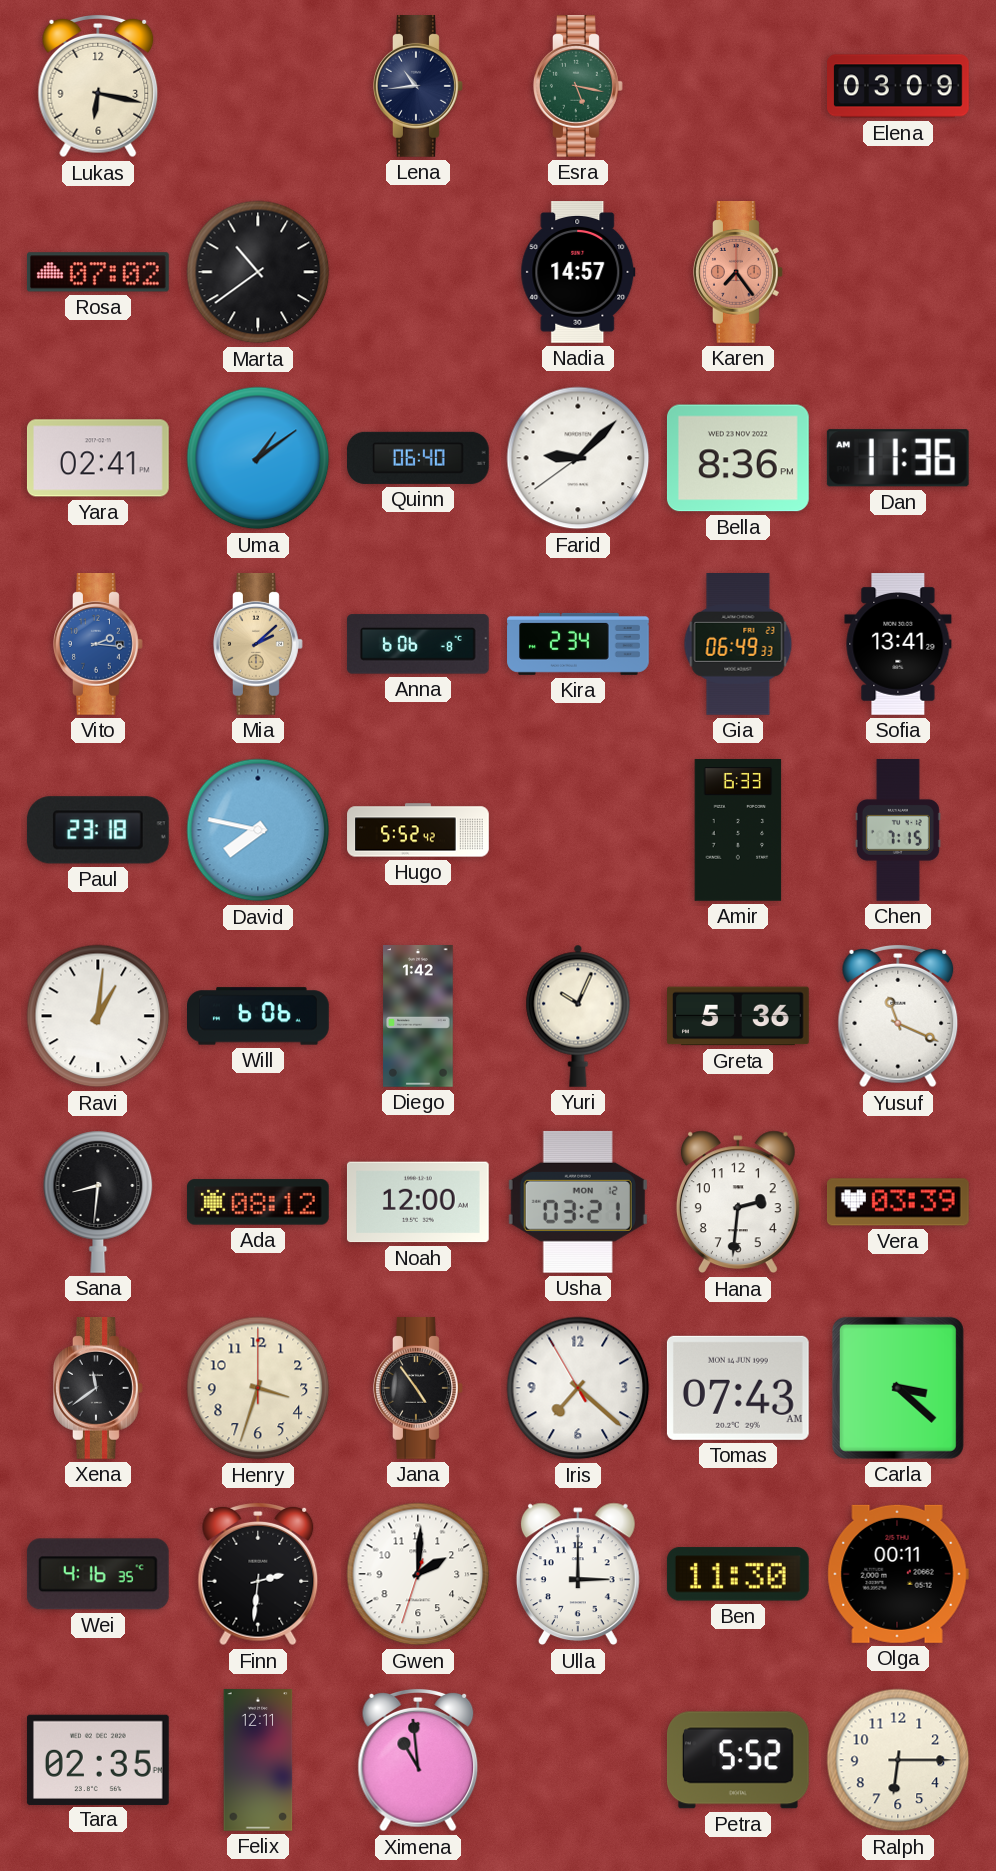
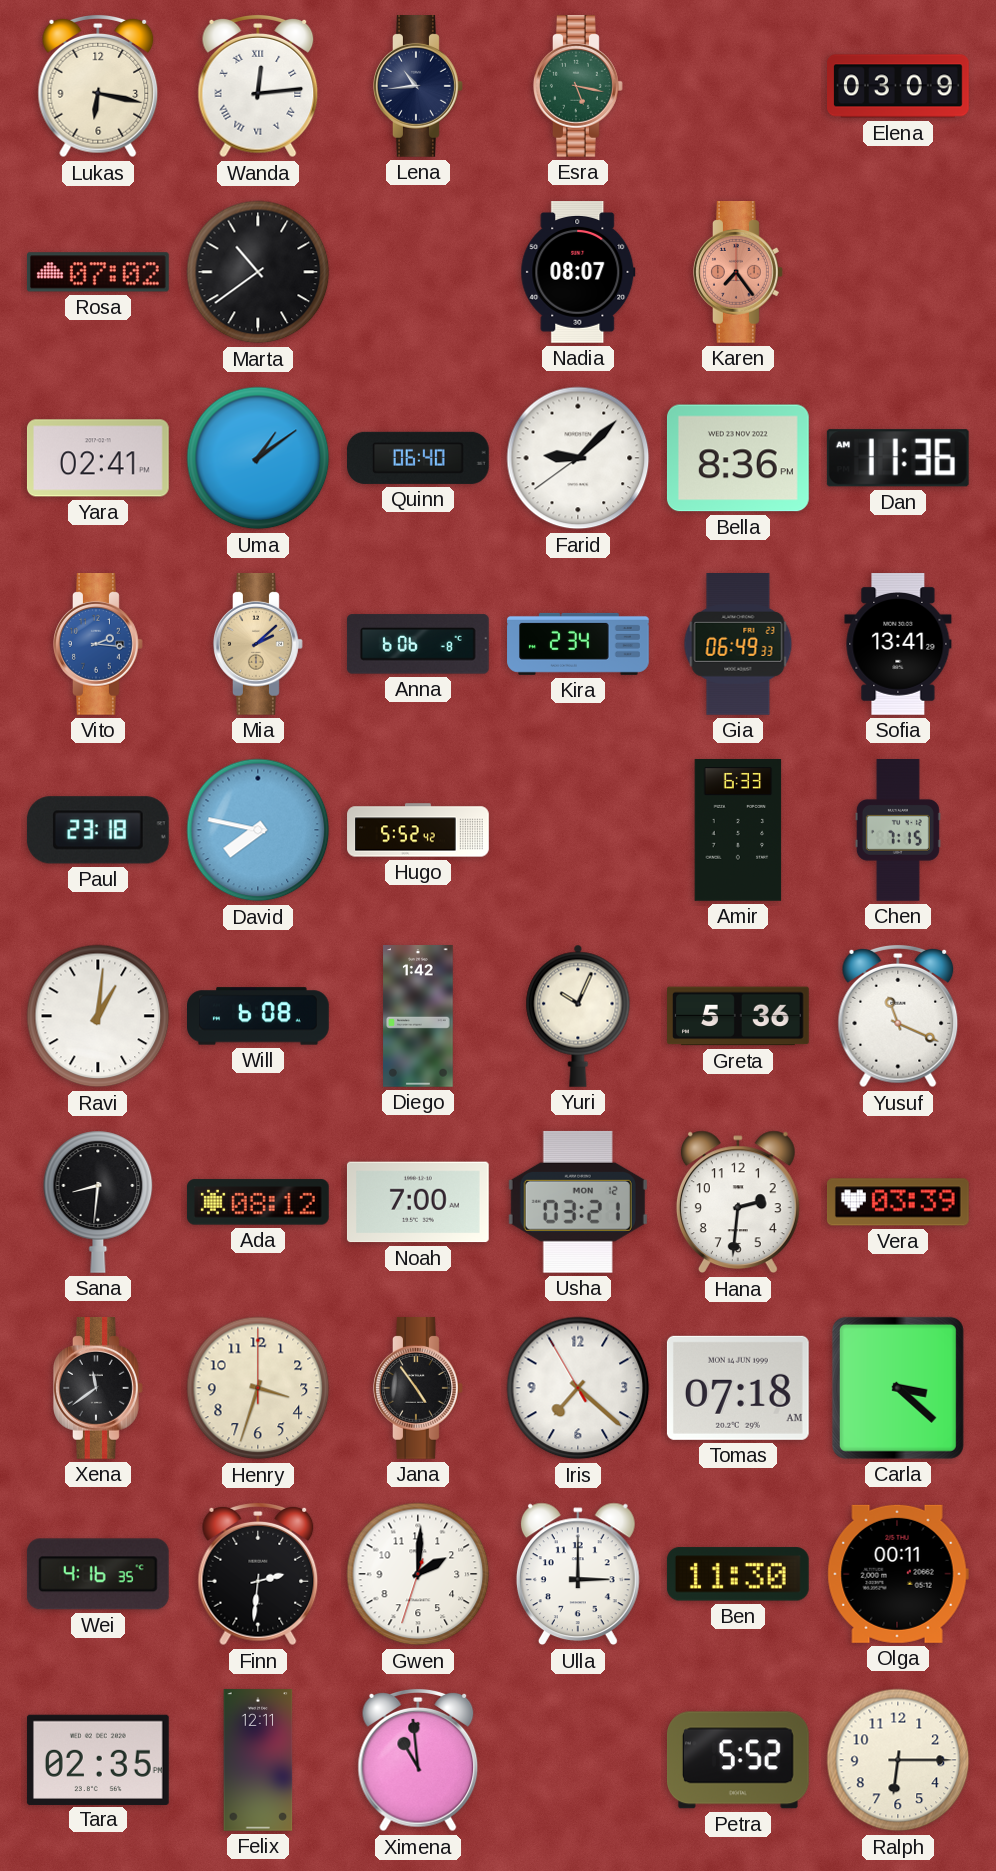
Wanda: none -> 12:14
Nadia: 14:57 -> 08:07
Will: 6:06 -> 6:08
Noah: 12:00 -> 7:00
Tomas: 07:43 -> 07:18
